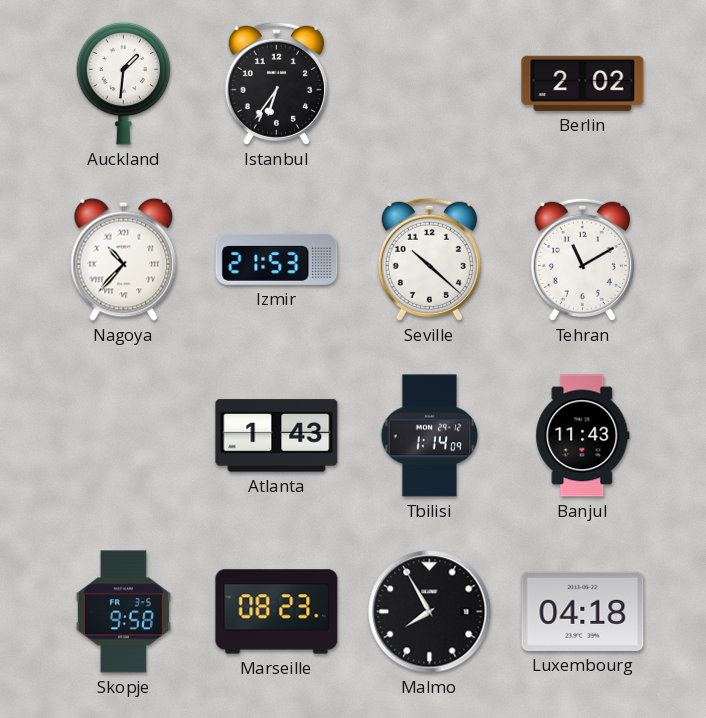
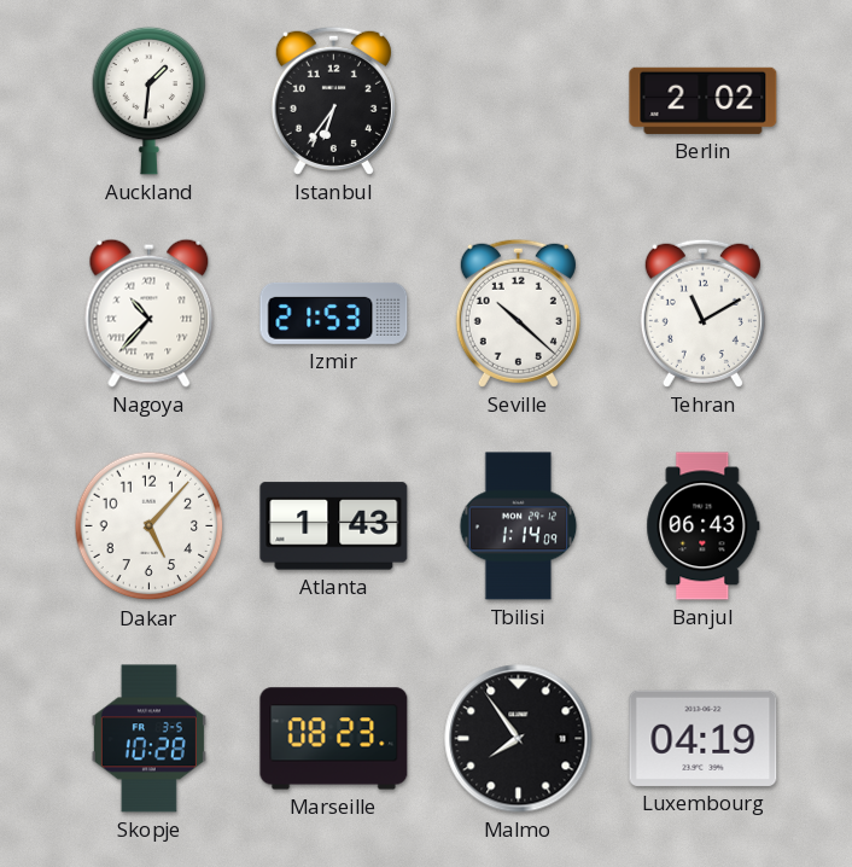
Dakar: none -> 5:07
Banjul: 11:43 -> 06:43
Skopje: 9:58 -> 10:28
Malmo: 7:55 -> 7:54
Luxembourg: 04:18 -> 04:19
